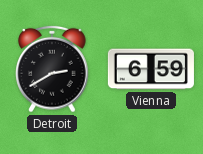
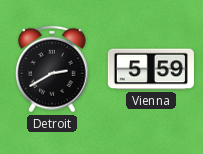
Vienna: 6:59 -> 5:59
